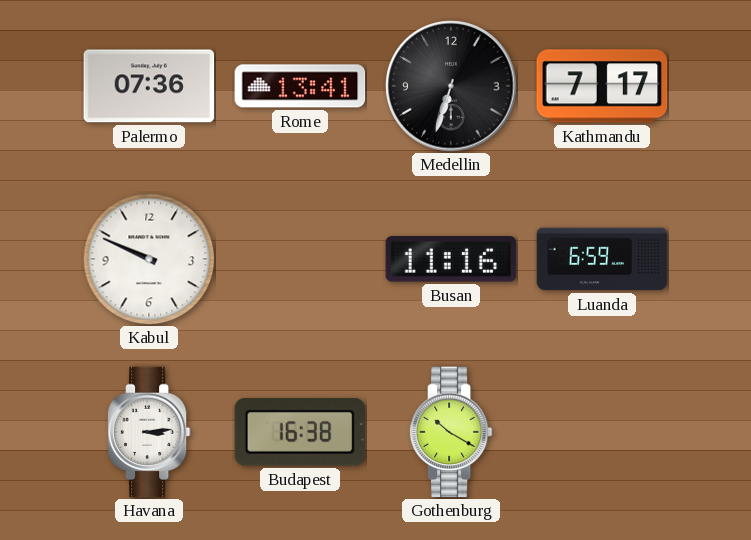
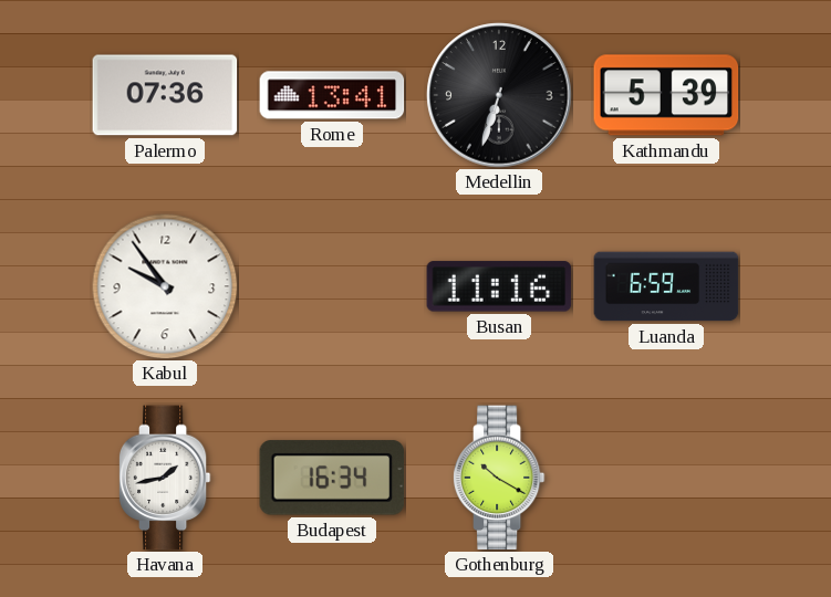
Kathmandu: 7:17 -> 5:39
Kabul: 9:49 -> 9:54
Havana: 3:14 -> 1:43
Budapest: 16:38 -> 16:34
